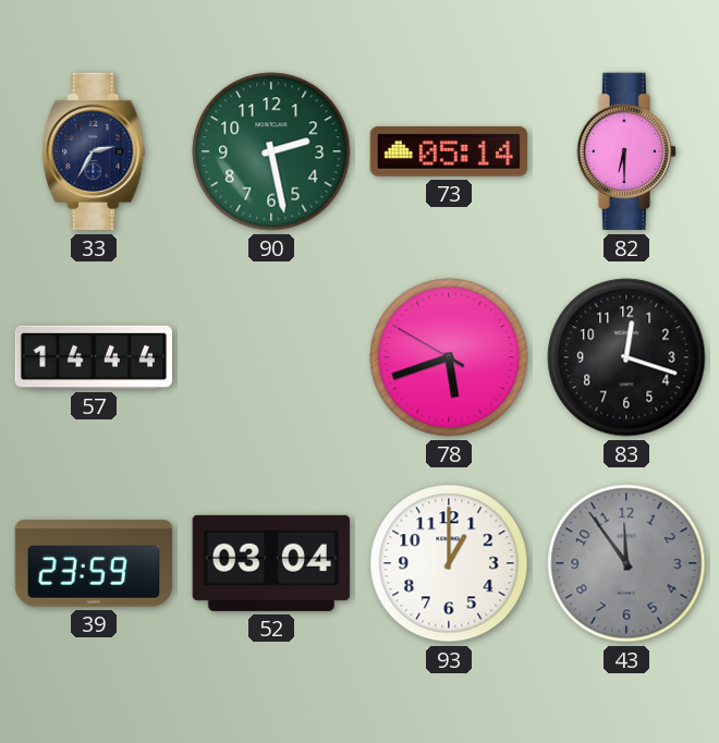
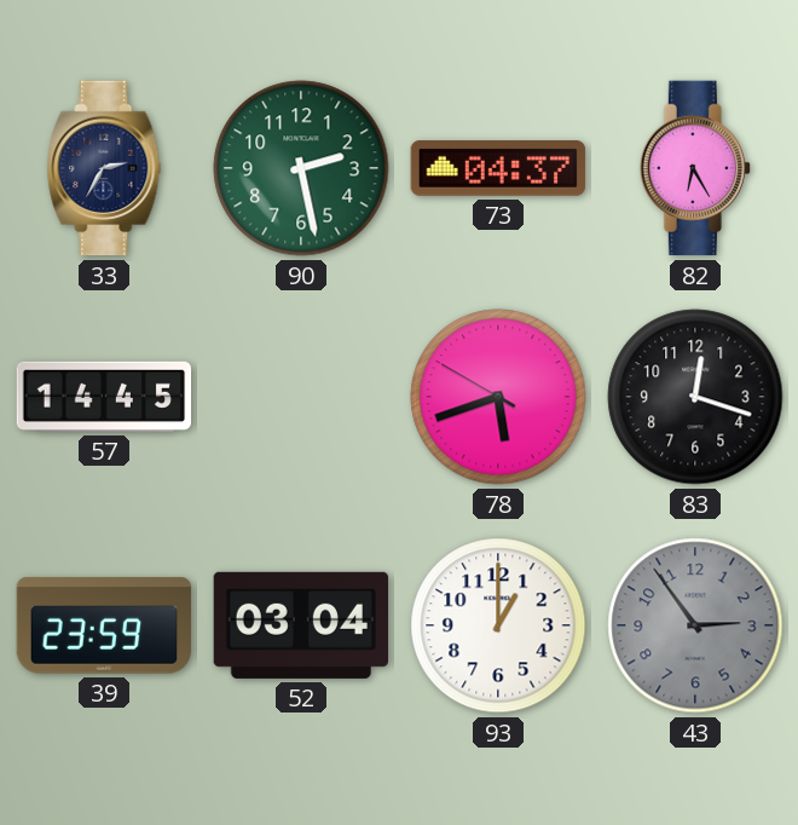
73: 05:14 -> 04:37
82: 6:30 -> 6:25
57: 14:44 -> 14:45
43: 11:54 -> 2:54
